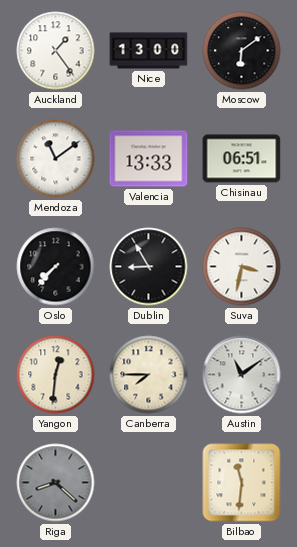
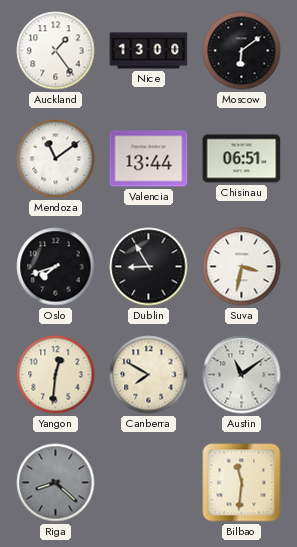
Valencia: 13:33 -> 13:44
Oslo: 7:37 -> 7:42
Canberra: 7:45 -> 7:50
